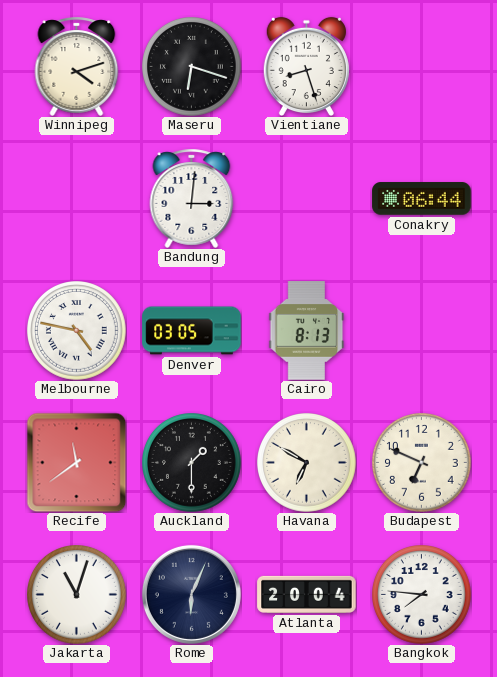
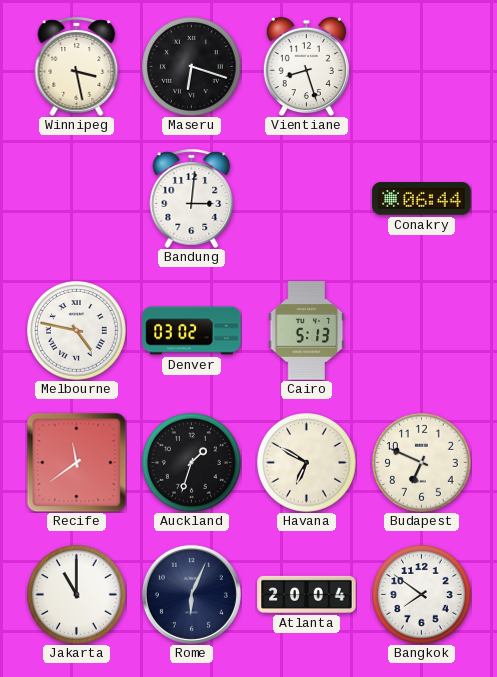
Winnipeg: 4:12 -> 3:28
Denver: 03:05 -> 03:02
Cairo: 8:13 -> 5:13
Auckland: 1:30 -> 1:33
Jakarta: 11:03 -> 11:00
Bangkok: 7:46 -> 7:51
